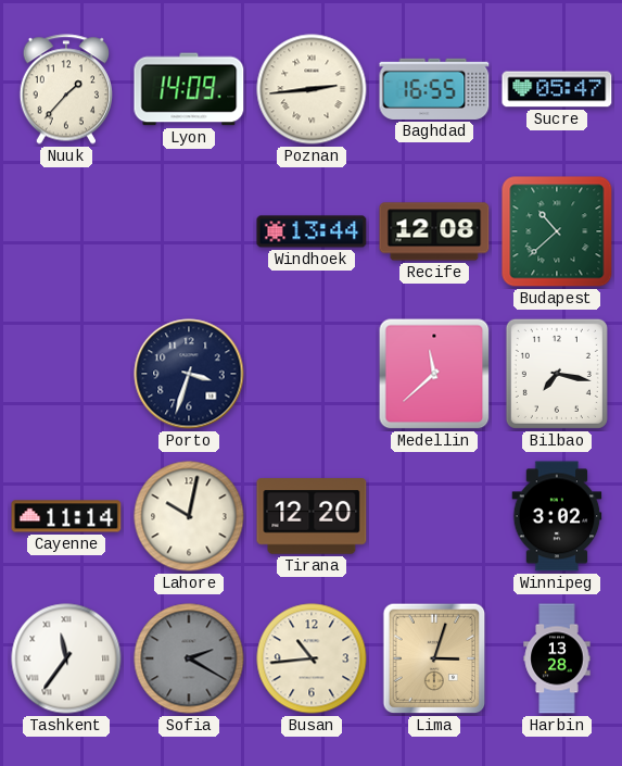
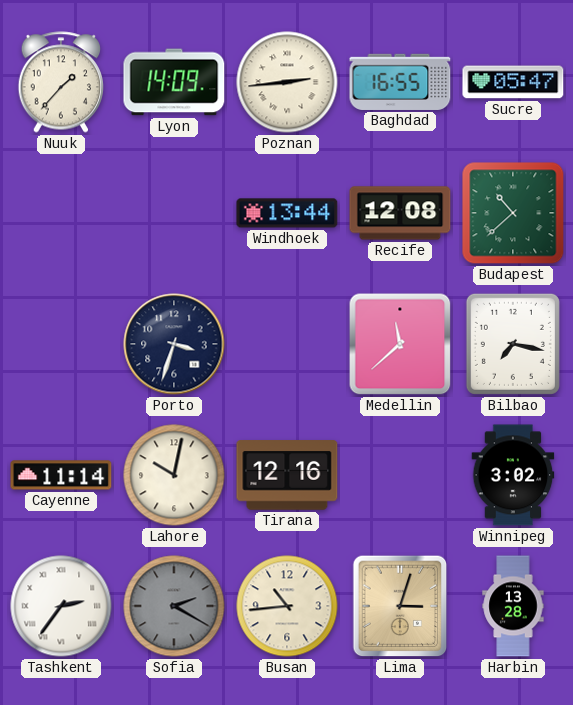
Tirana: 12:20 -> 12:16
Tashkent: 11:36 -> 2:36
